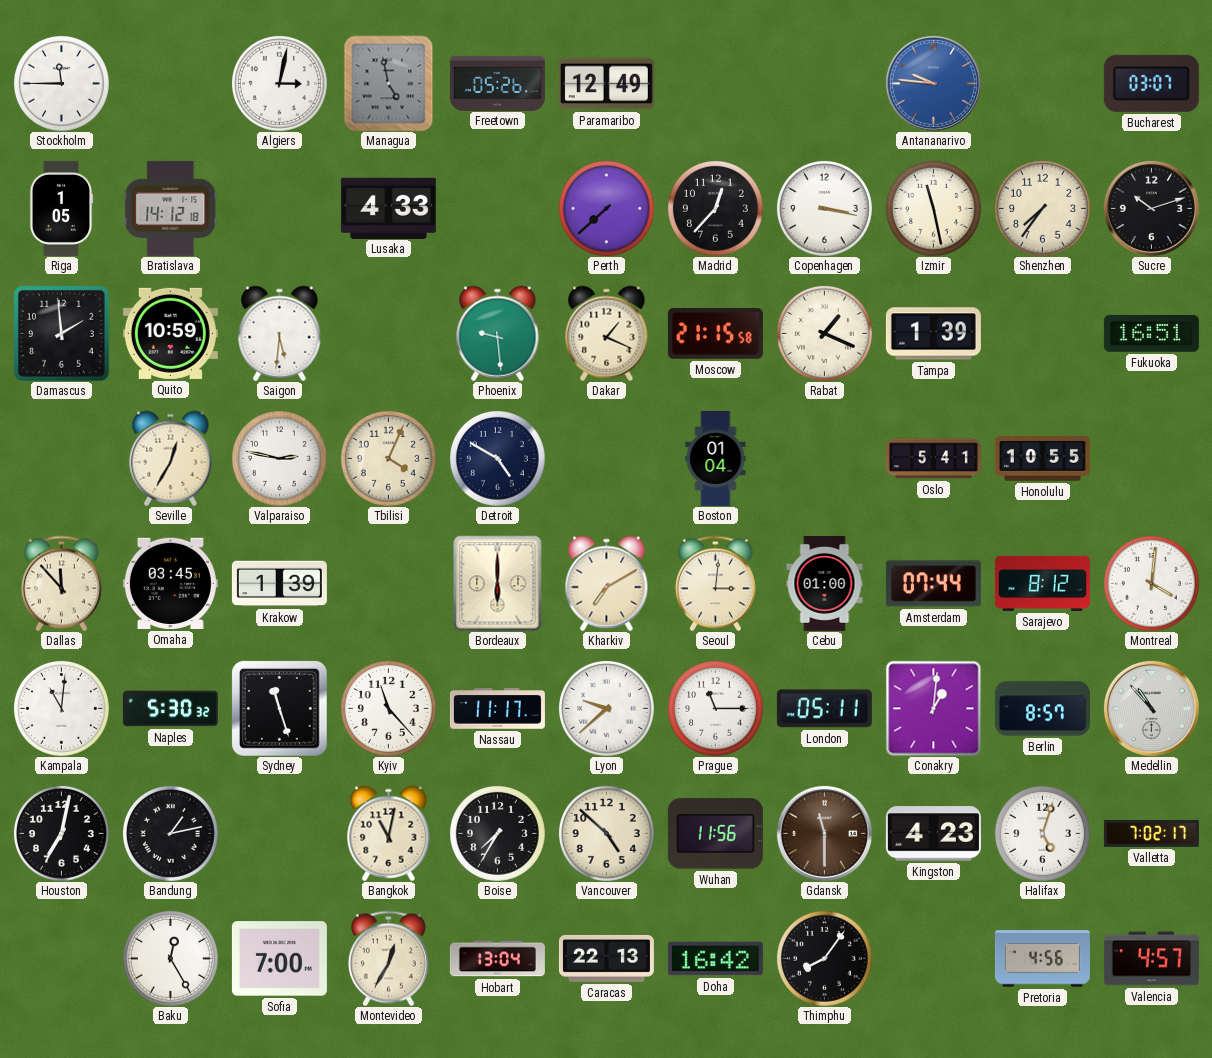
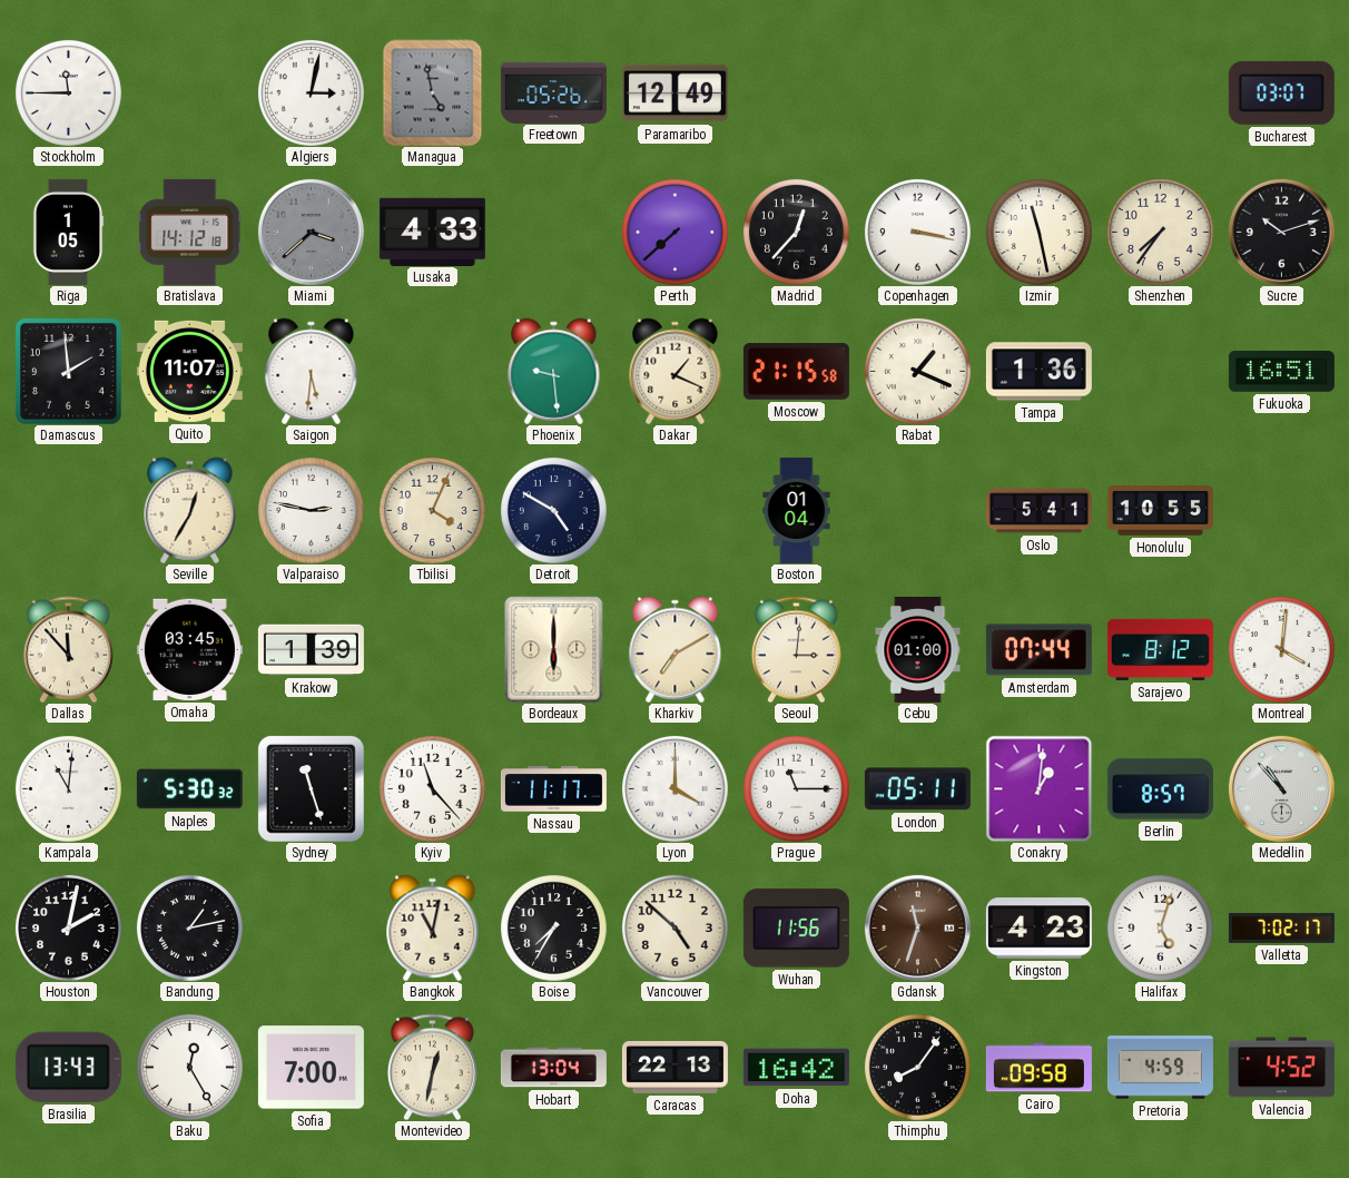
Antananarivo: 9:46 -> none
Miami: none -> 3:38
Quito: 10:59 -> 11:07
Tampa: 1:39 -> 1:36
Lyon: 9:38 -> 4:00
Houston: 7:02 -> 2:02
Gdansk: 11:30 -> 11:33
Brasilia: none -> 13:43
Montevideo: 12:35 -> 12:32
Cairo: none -> 09:58
Pretoria: 4:56 -> 4:59
Valencia: 4:57 -> 4:52
